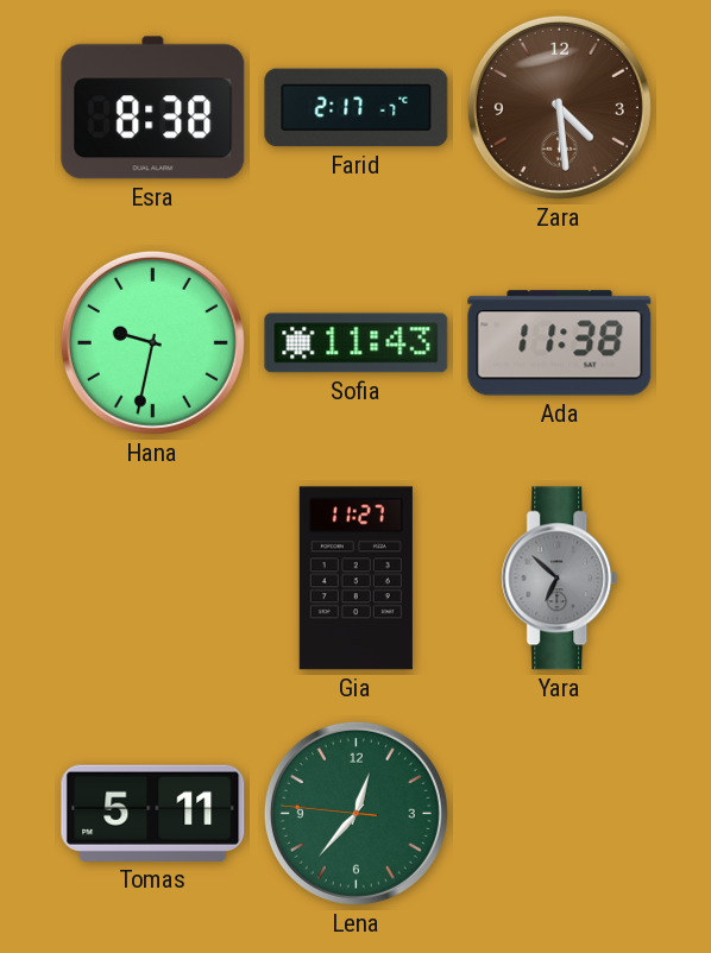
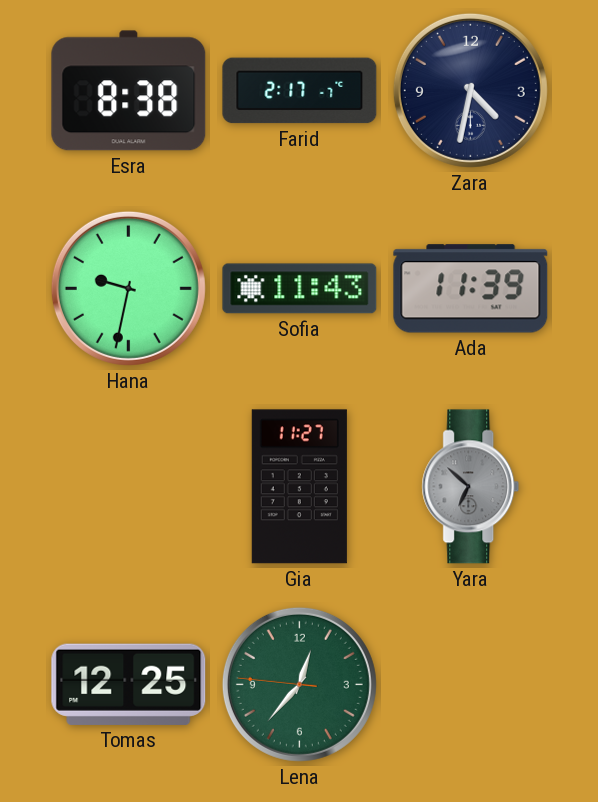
Zara: 4:29 -> 4:32
Zara dial: brown -> navy
Ada: 11:38 -> 11:39
Tomas: 5:11 -> 12:25
